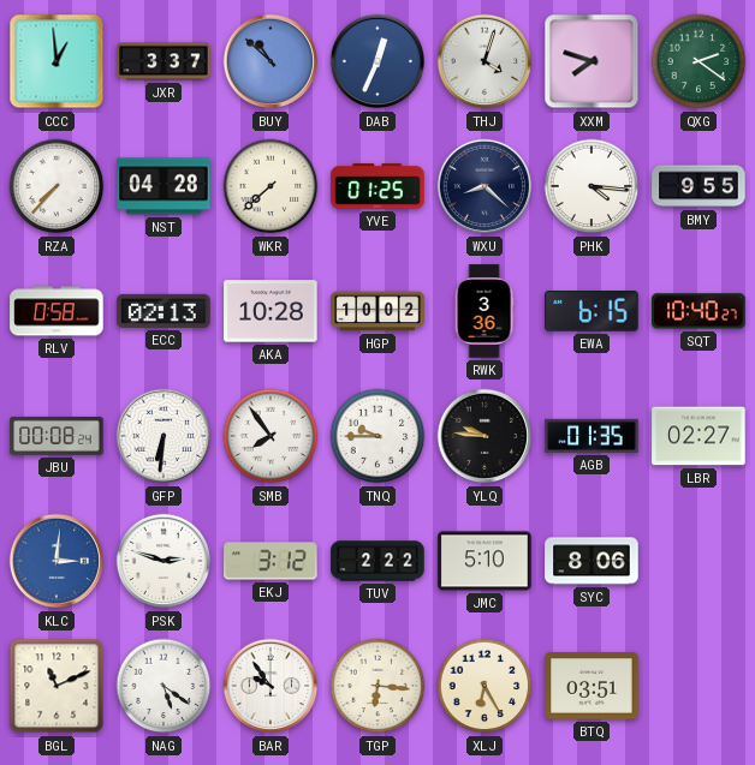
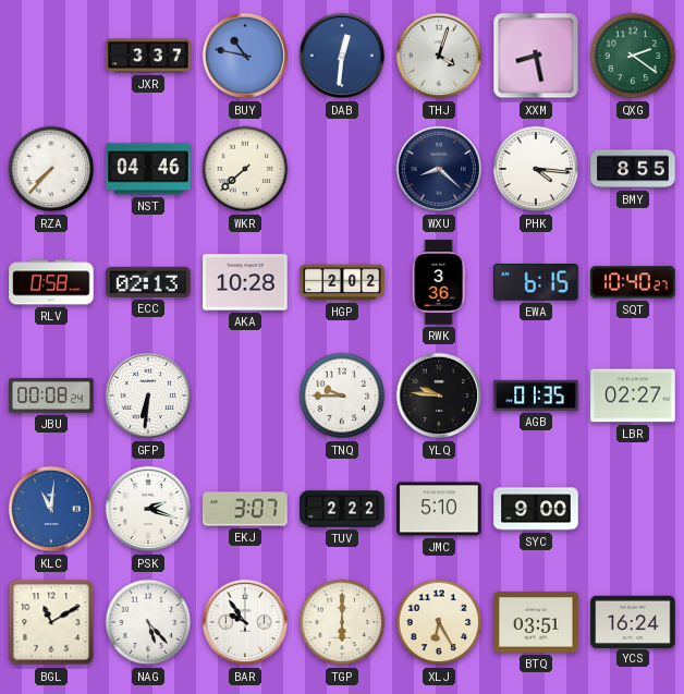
CCC: 12:59 -> none
BUY: 10:52 -> 10:47
DAB: 12:34 -> 12:31
XXM: 7:48 -> 8:28
NST: 04:28 -> 04:46
YVE: 01:25 -> none
BMY: 9:55 -> 8:55
HGP: 10:02 -> 2:02
SMB: 7:54 -> none
KLC: 3:01 -> 11:01
PSK: 2:48 -> 2:18
EKJ: 3:12 -> 3:07
SYC: 8:06 -> 9:00
BGL: 11:11 -> 11:10
NAG: 5:21 -> 5:23
TGP: 6:16 -> 6:00
YCS: none -> 16:24
